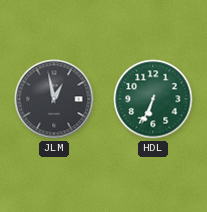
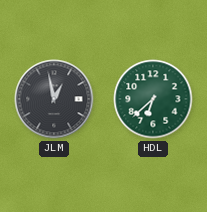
HDL: 6:34 -> 6:38
